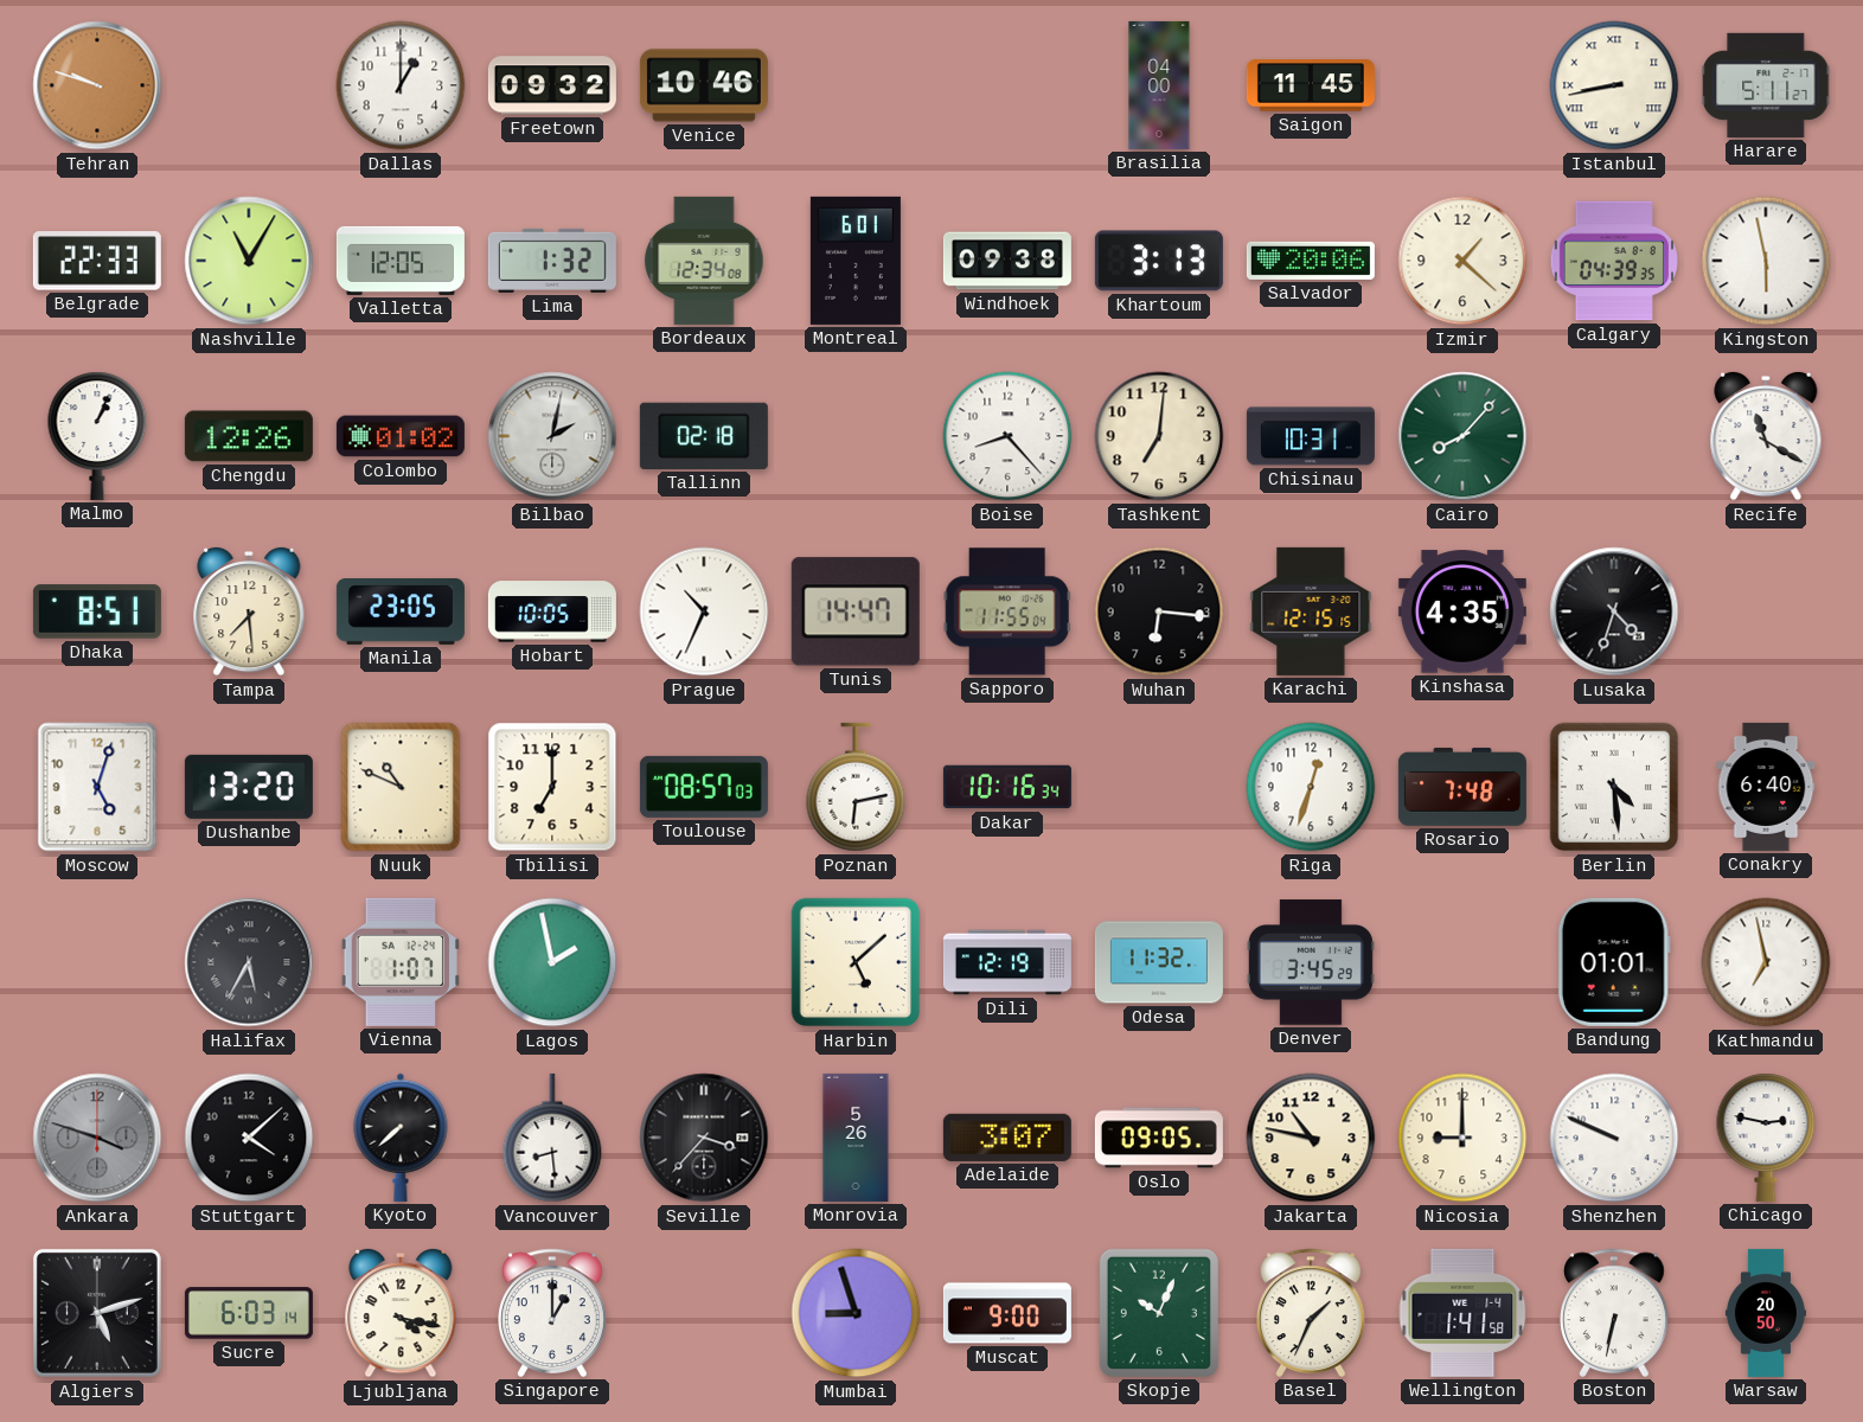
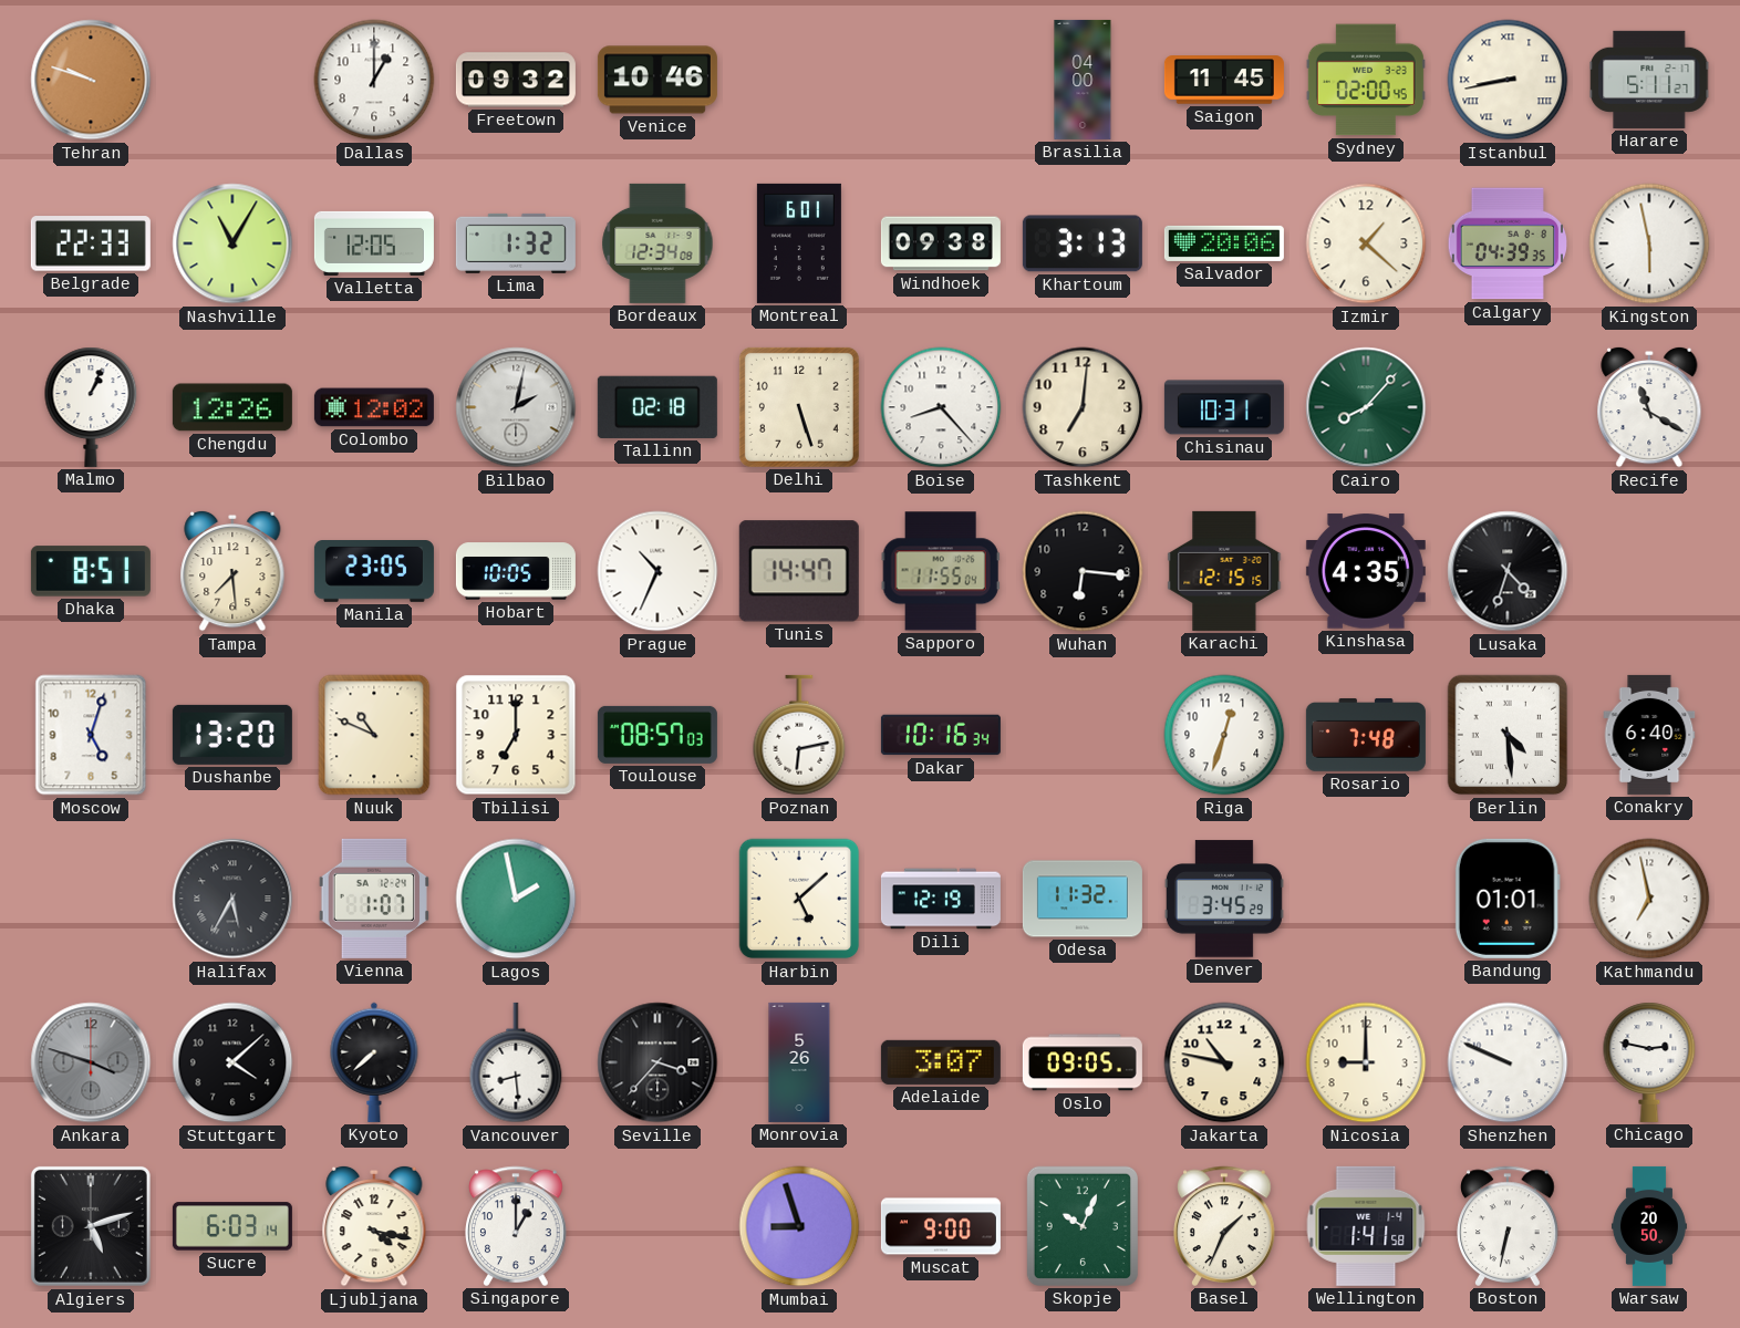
Sydney: none -> 02:00
Colombo: 01:02 -> 12:02
Delhi: none -> 5:27
